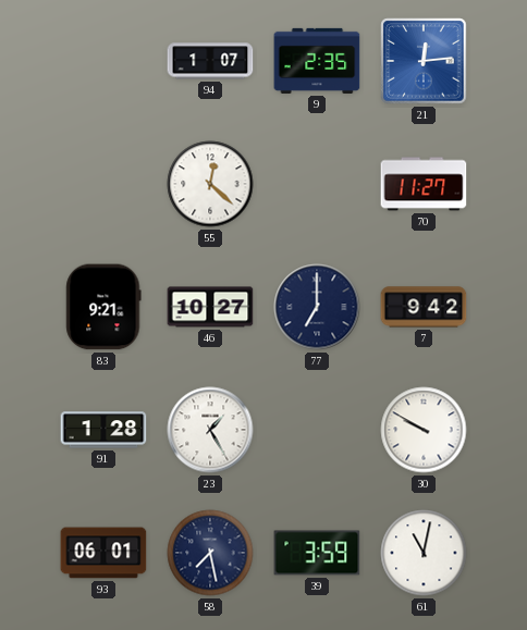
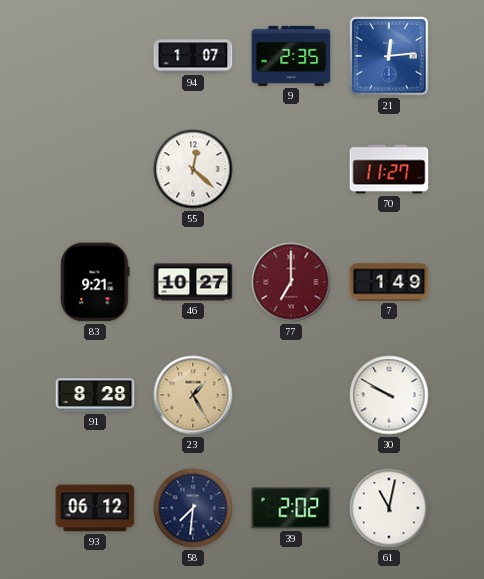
77 dial: navy -> burgundy
7: 9:42 -> 1:49
91: 1:28 -> 8:28
23 dial: white -> champagne
93: 06:01 -> 06:12
58: 7:28 -> 7:31
39: 3:59 -> 2:02
